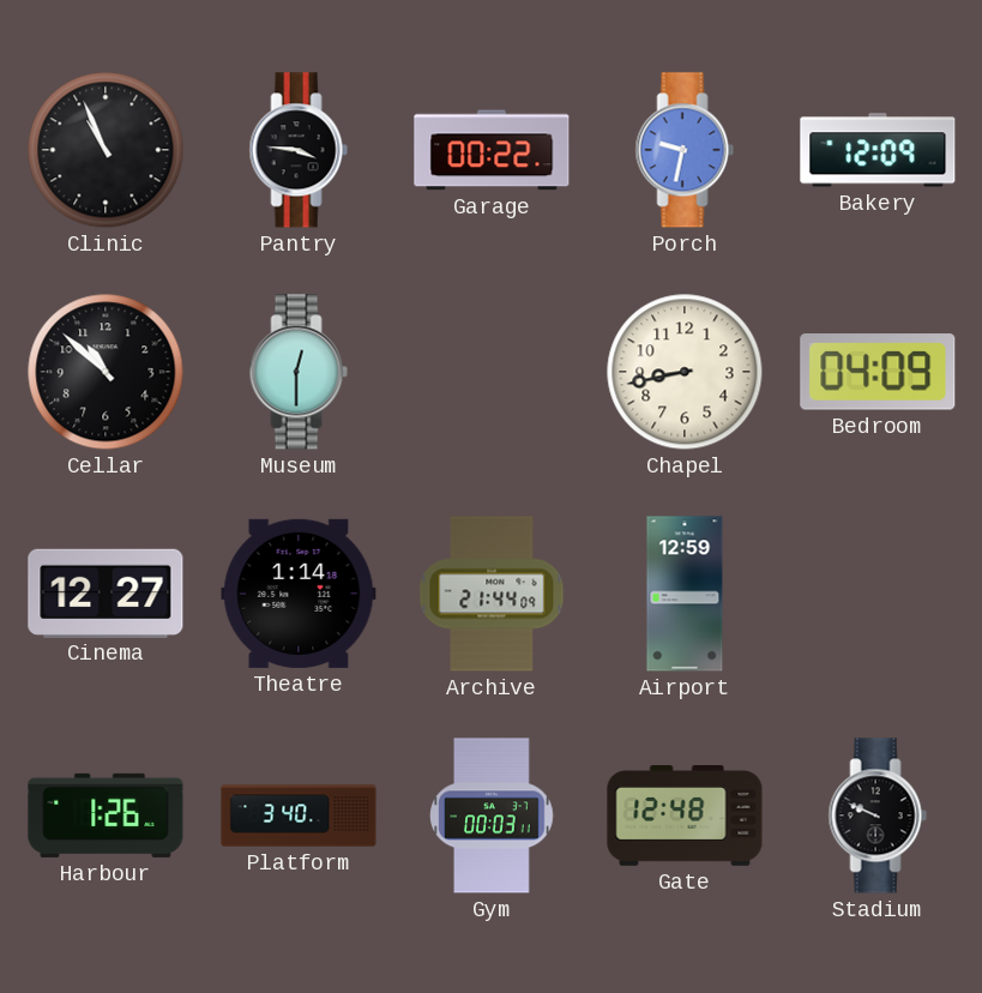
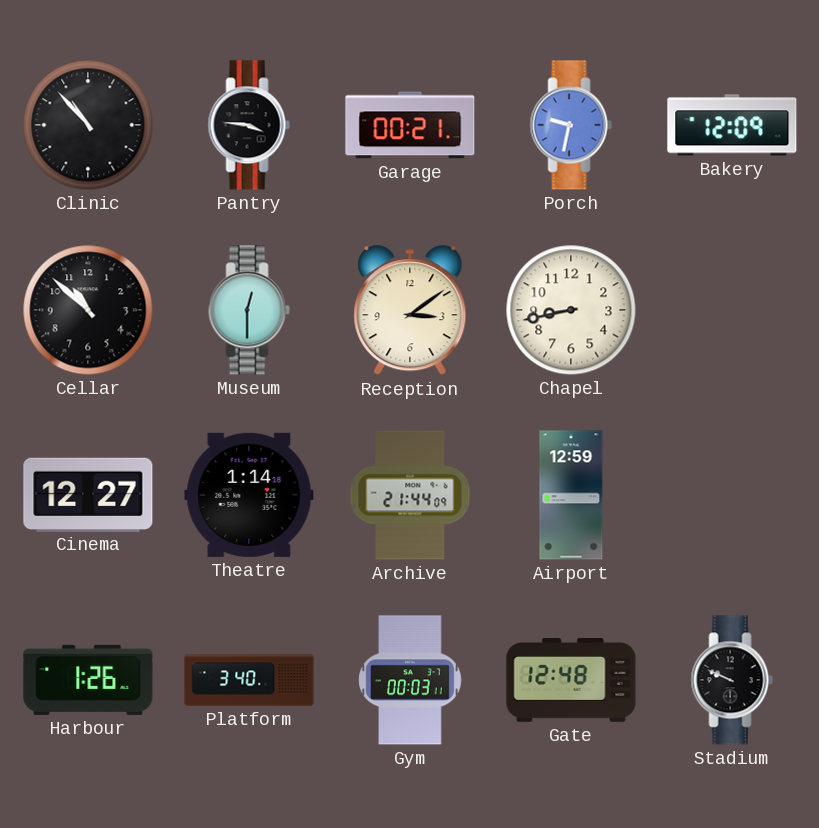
Clinic: 10:56 -> 10:53
Garage: 00:22 -> 00:21
Reception: none -> 3:09
Bedroom: 04:09 -> none
